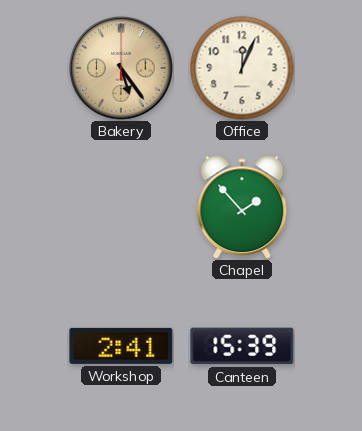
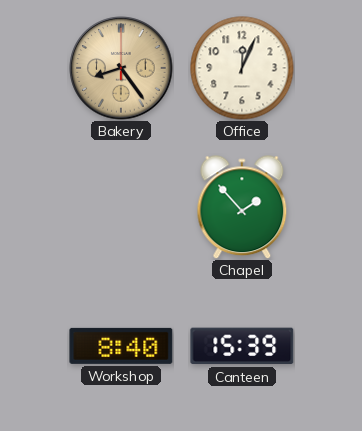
Bakery: 5:24 -> 8:24
Workshop: 2:41 -> 8:40
